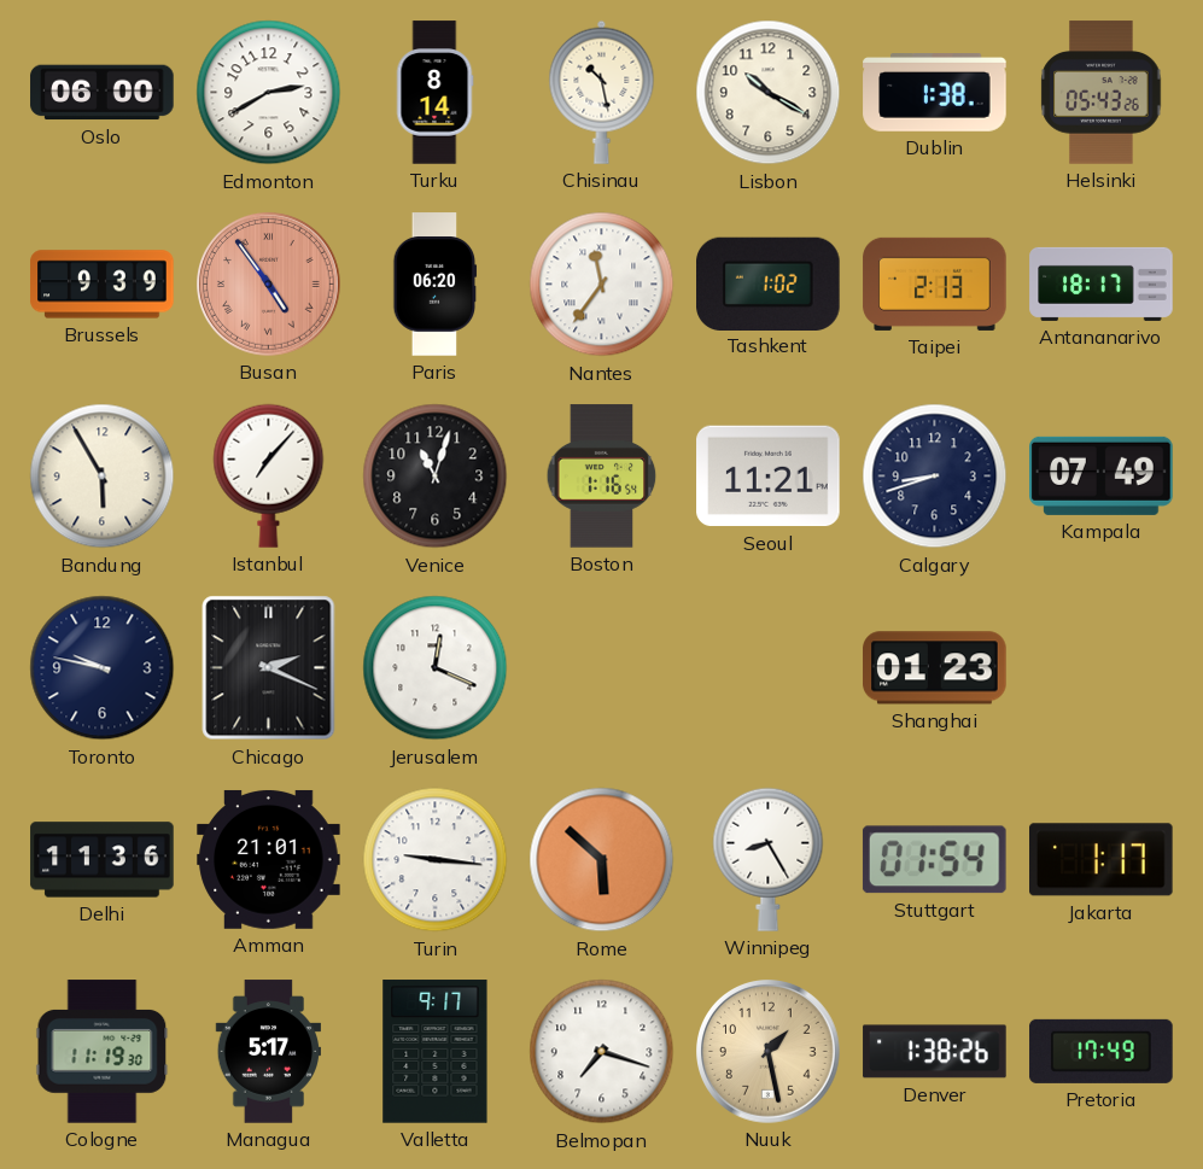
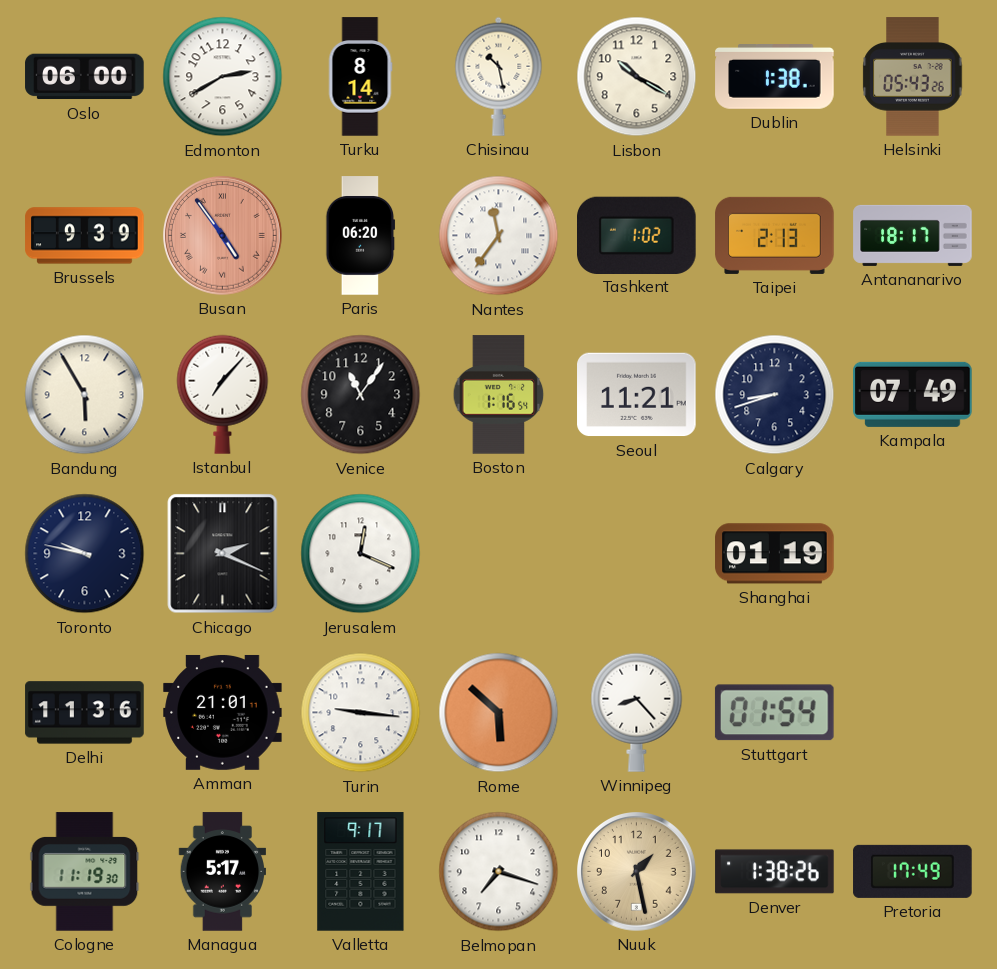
Venice: 11:03 -> 11:06
Shanghai: 01:23 -> 01:19
Winnipeg: 8:25 -> 8:23
Jakarta: 1:17 -> none
